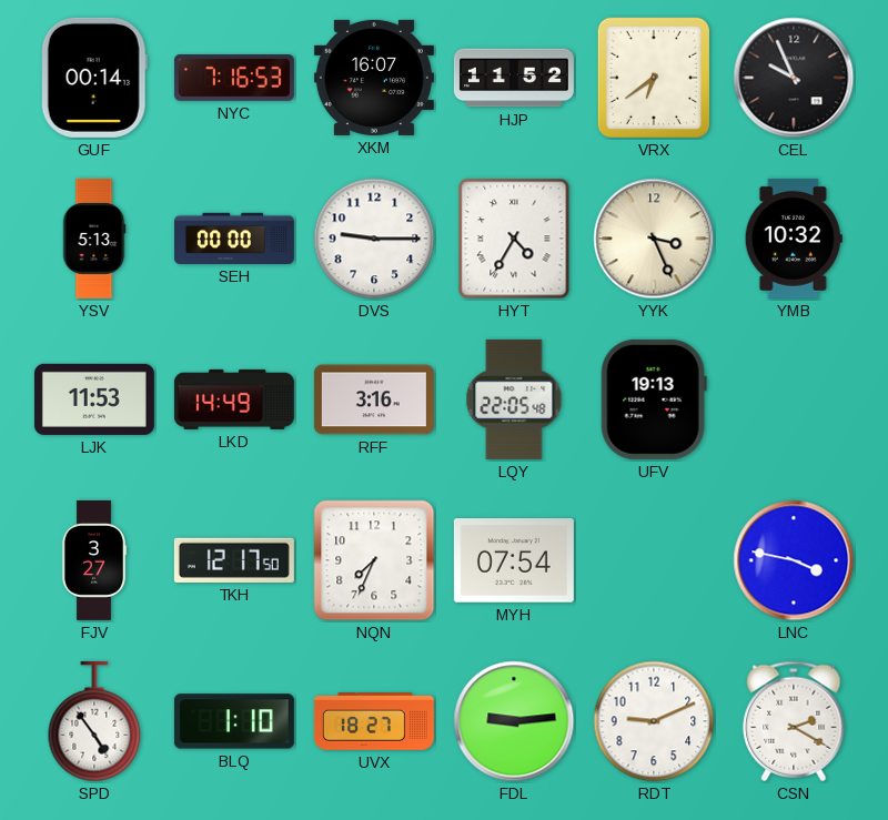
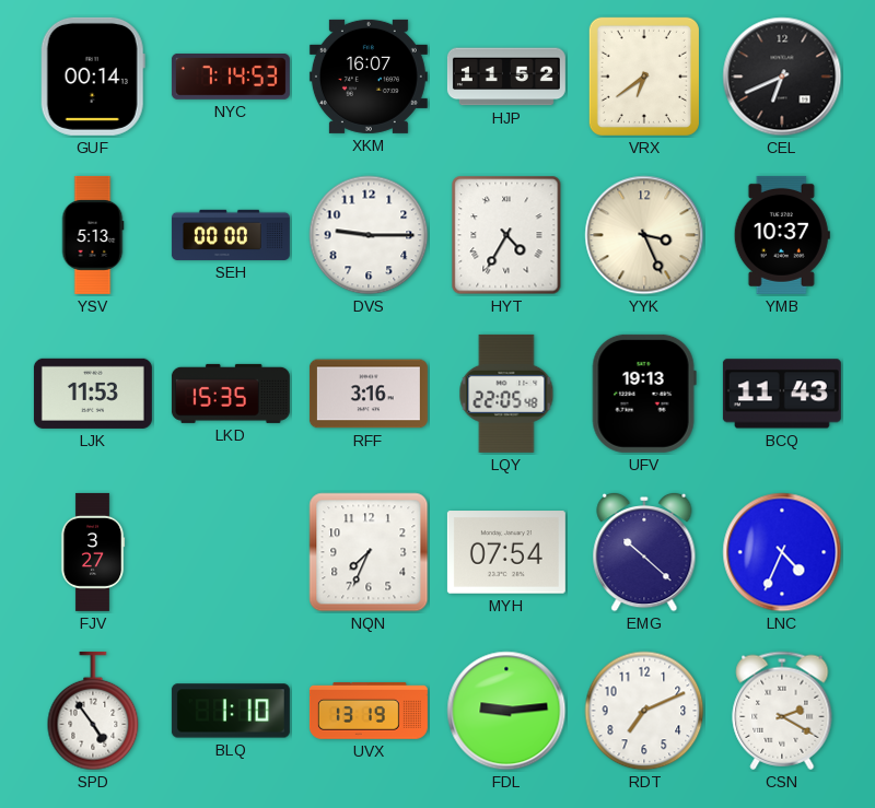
NYC: 7:16 -> 7:14
CEL: 9:56 -> 6:41
YMB: 10:32 -> 10:37
LKD: 14:49 -> 15:35
BCQ: none -> 11:43
TKH: 12:17 -> none
EMG: none -> 10:22
LNC: 3:47 -> 4:34
UVX: 18:27 -> 13:19
RDT: 9:11 -> 7:11
